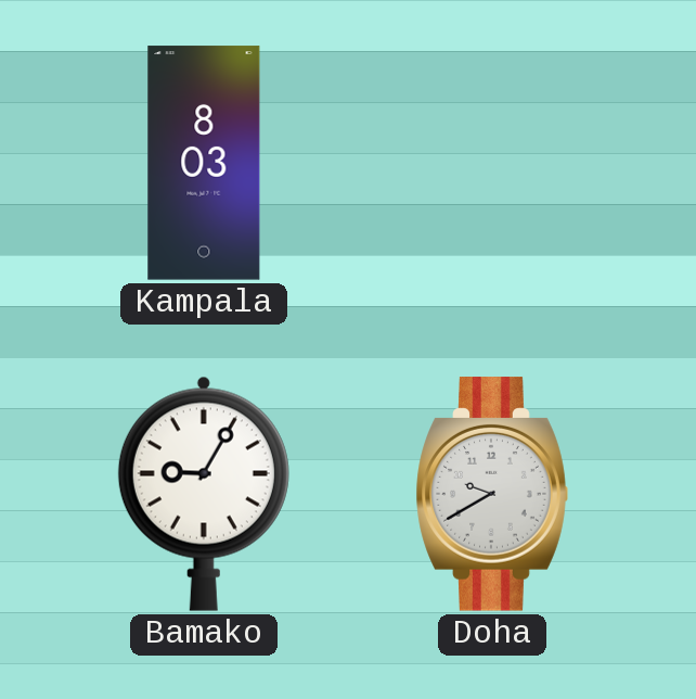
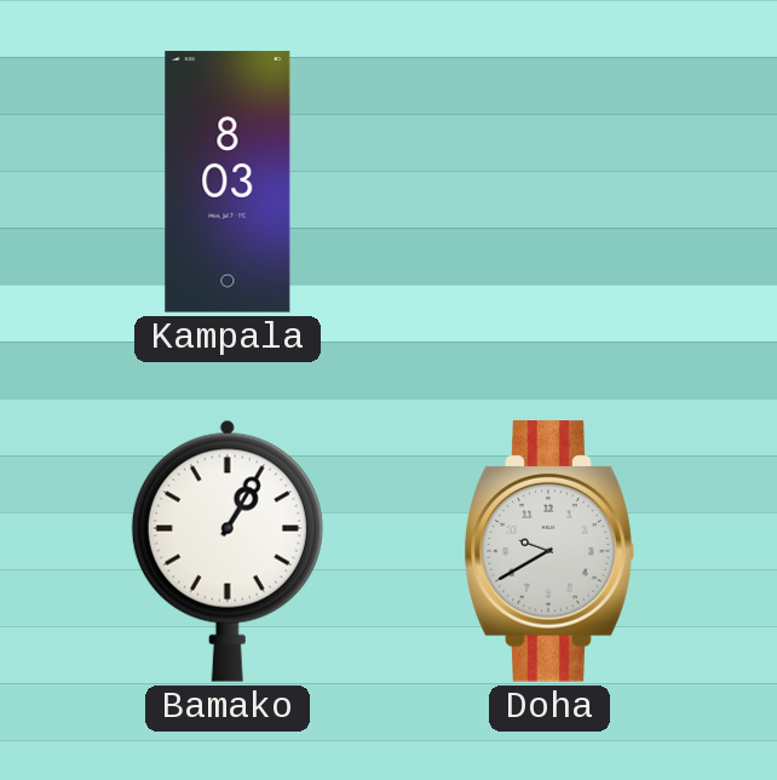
Bamako: 9:05 -> 1:05
